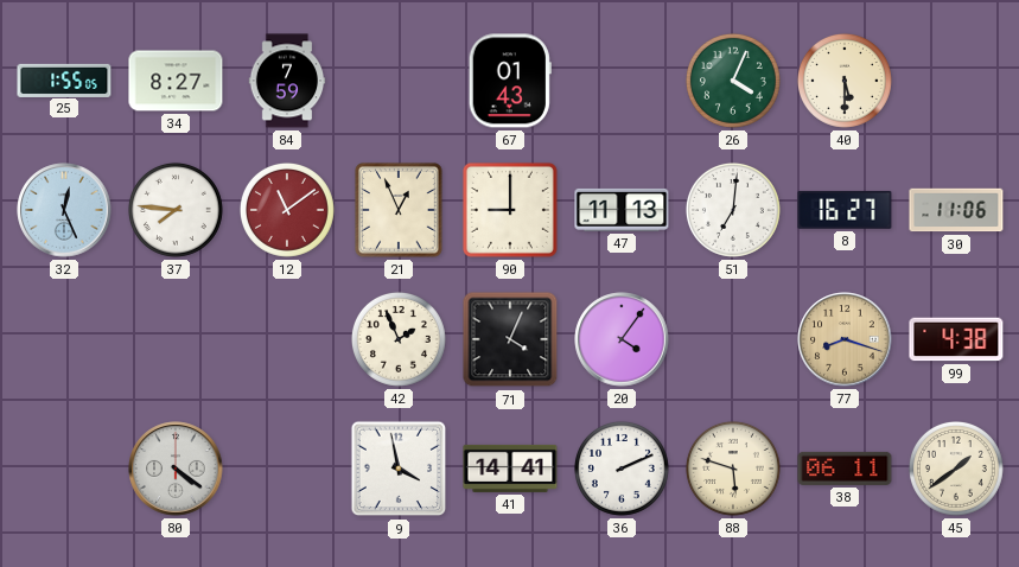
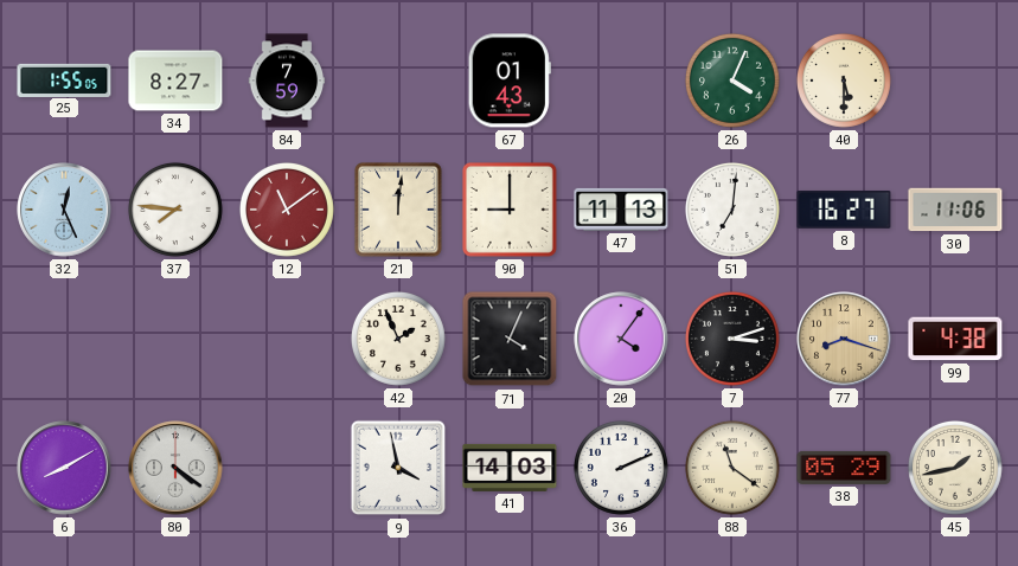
21: 12:56 -> 12:01
7: none -> 3:12
6: none -> 8:10
41: 14:41 -> 14:03
88: 5:48 -> 11:21
38: 06:11 -> 05:29
45: 1:39 -> 1:43
